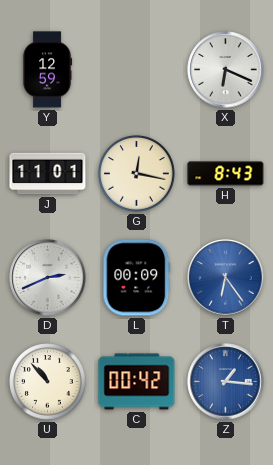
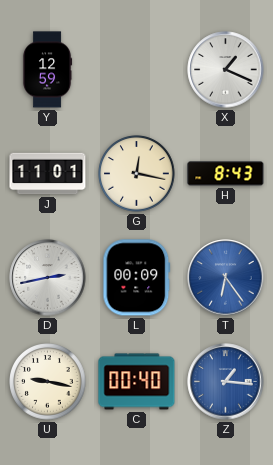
X: 6:19 -> 1:19
D: 2:41 -> 2:43
U: 10:53 -> 9:17
C: 00:42 -> 00:40
